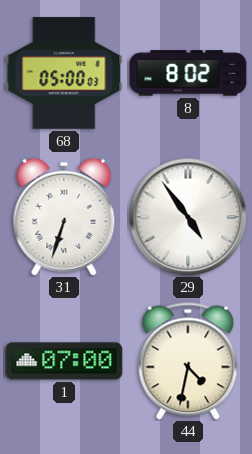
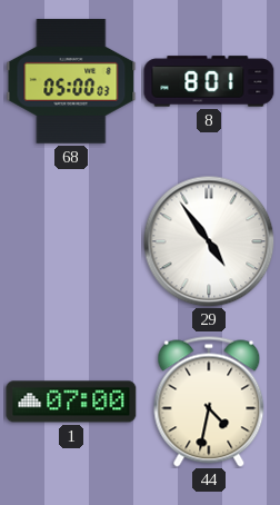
8: 8:02 -> 8:01
31: 6:33 -> none
